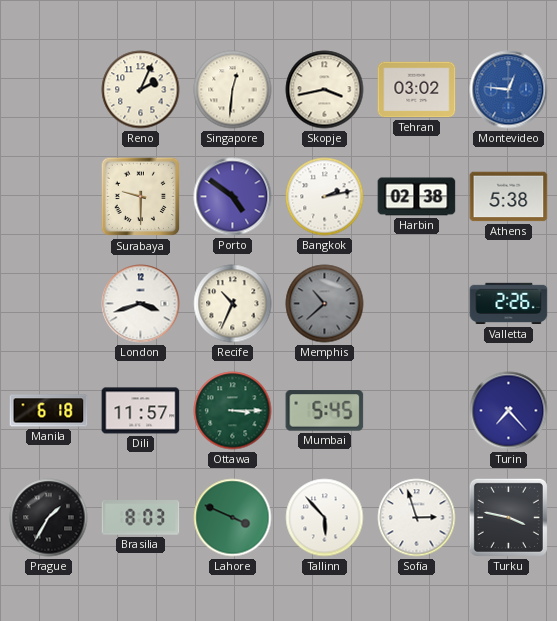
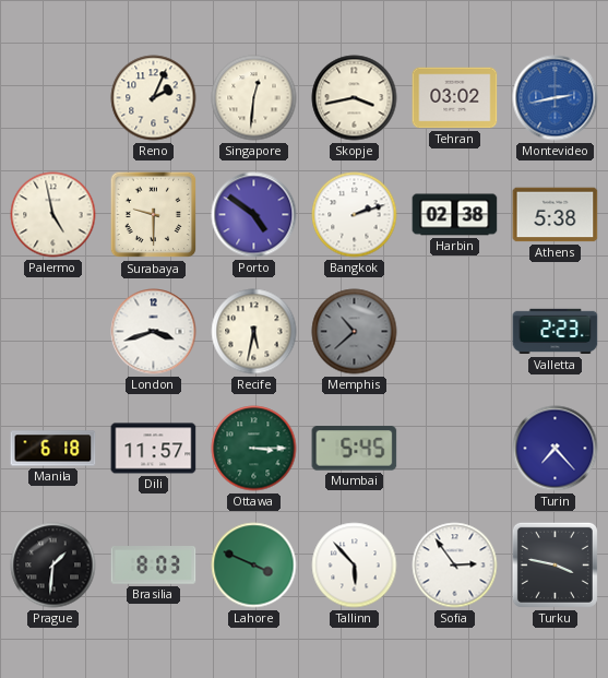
Montevideo: 12:46 -> 2:43
Palermo: none -> 4:58
Bangkok: 2:13 -> 2:12
Recife: 10:34 -> 5:32
Valletta: 2:26 -> 2:23
Prague: 1:35 -> 1:31
Sofia: 2:57 -> 2:54
